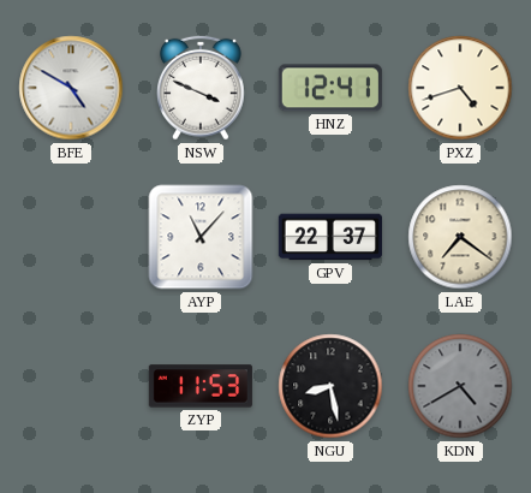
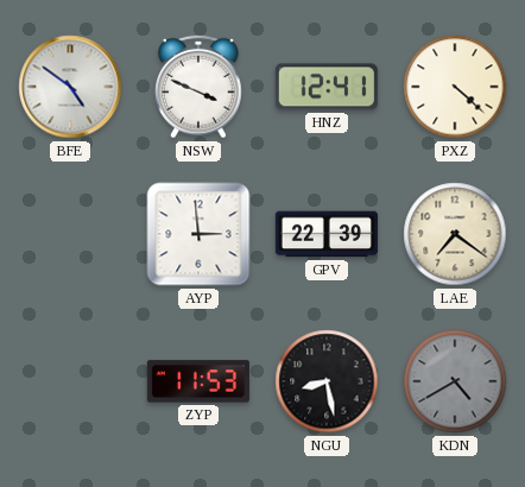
BFE: 4:50 -> 4:51
PXZ: 4:42 -> 4:22
AYP: 11:07 -> 2:59
GPV: 22:37 -> 22:39
